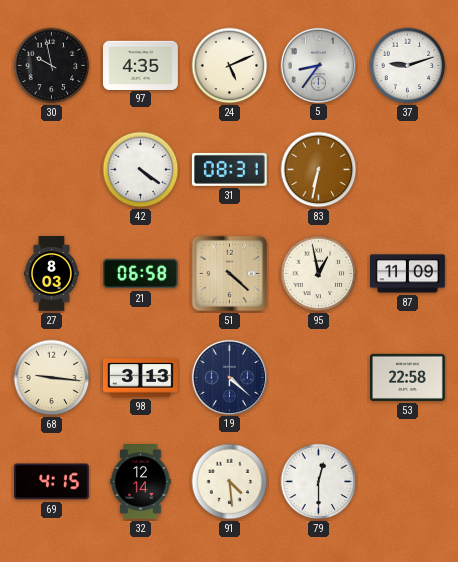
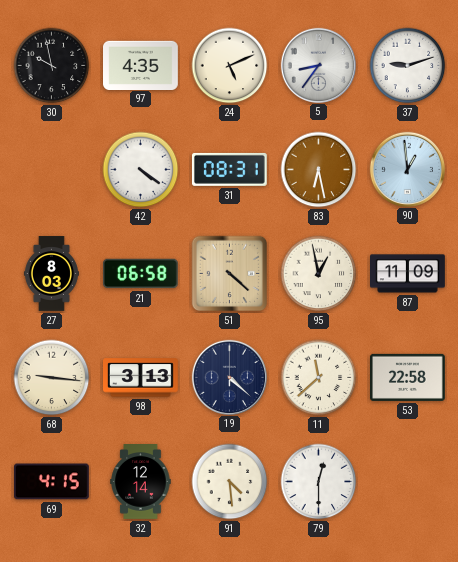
83: 6:32 -> 6:28
90: none -> 12:59
11: none -> 11:38
